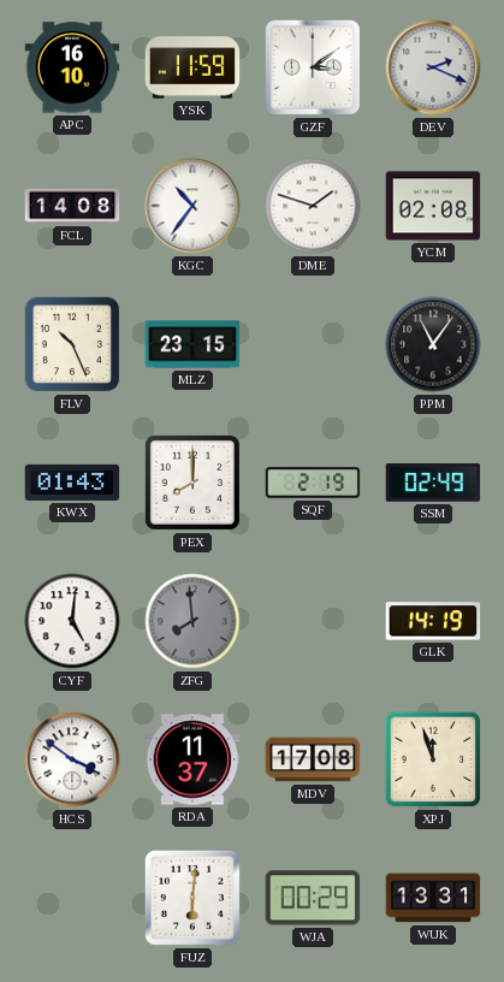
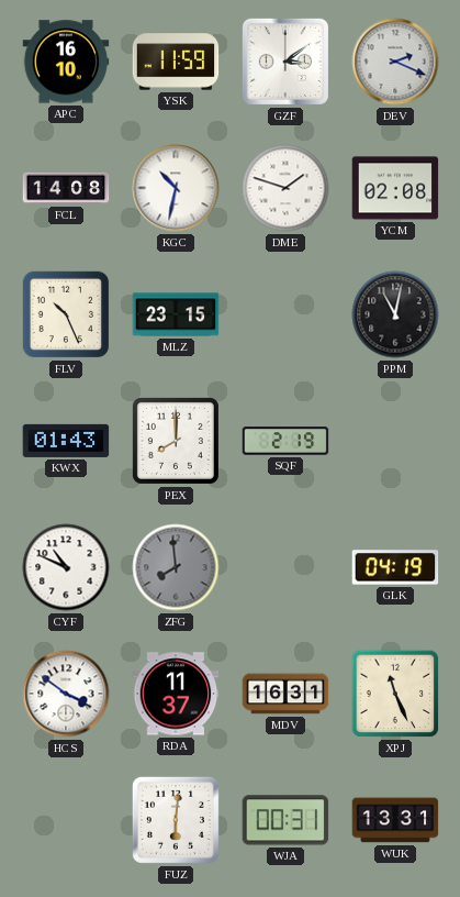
KGC: 10:36 -> 10:32
PPM: 11:06 -> 11:02
SSM: 02:49 -> none
CYF: 5:01 -> 10:49
GLK: 14:19 -> 04:19
MDV: 17:08 -> 16:31
XPJ: 11:57 -> 11:26
WJA: 00:29 -> 00:31
